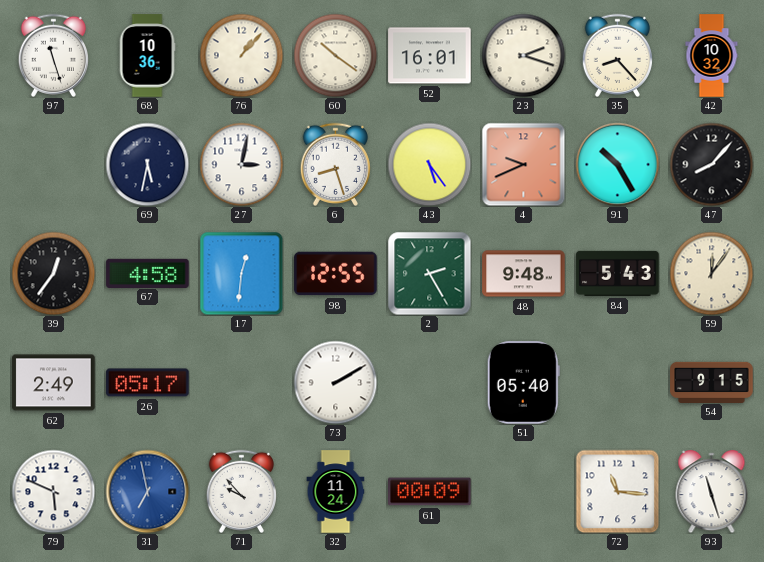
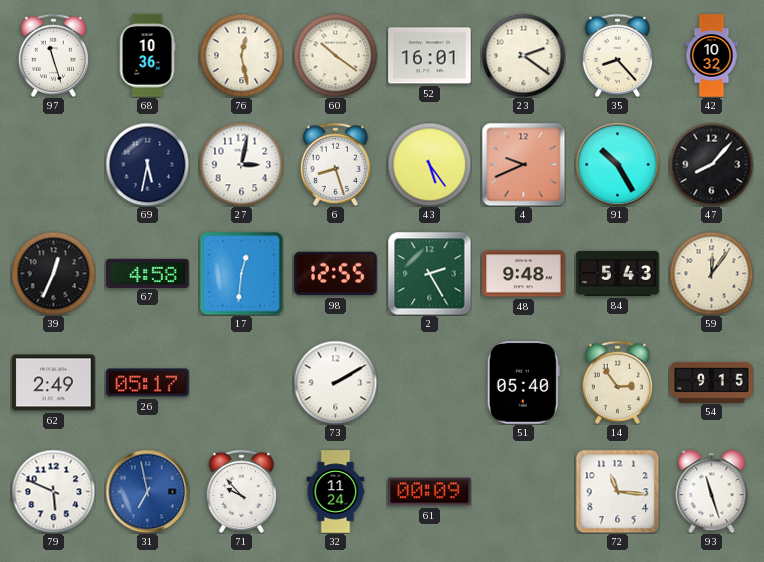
76: 1:07 -> 12:28
23: 2:18 -> 2:21
39: 12:36 -> 12:34
14: none -> 2:54
